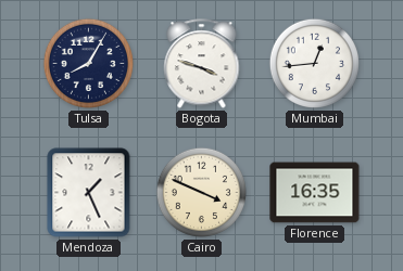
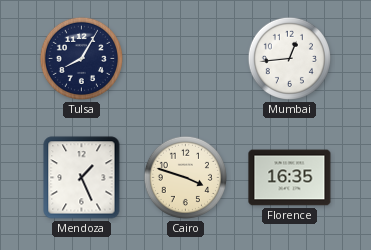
Bogota: 3:48 -> none
Cairo: 3:49 -> 3:48
